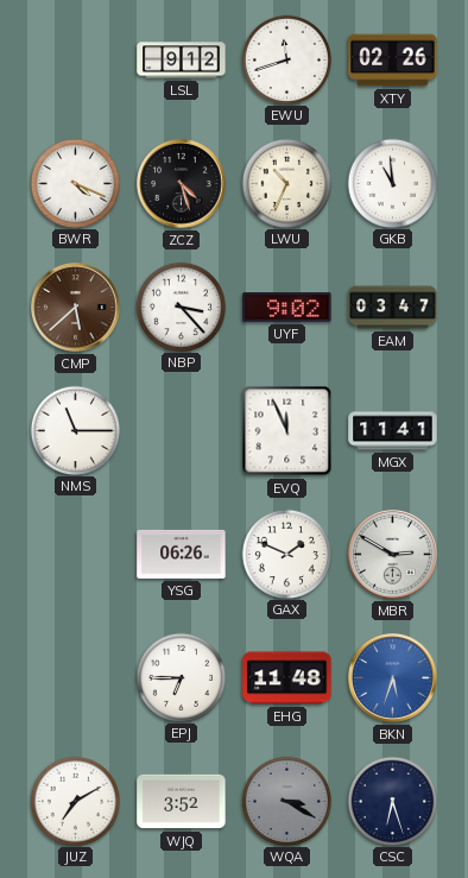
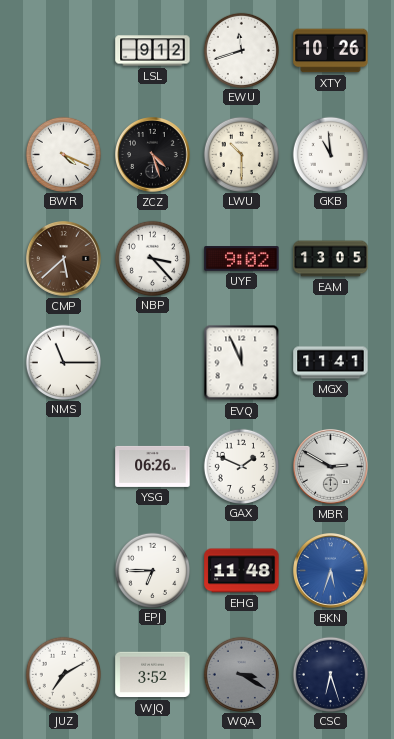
XTY: 02:26 -> 10:26
LWU: 10:34 -> 10:30
EAM: 03:47 -> 13:05
